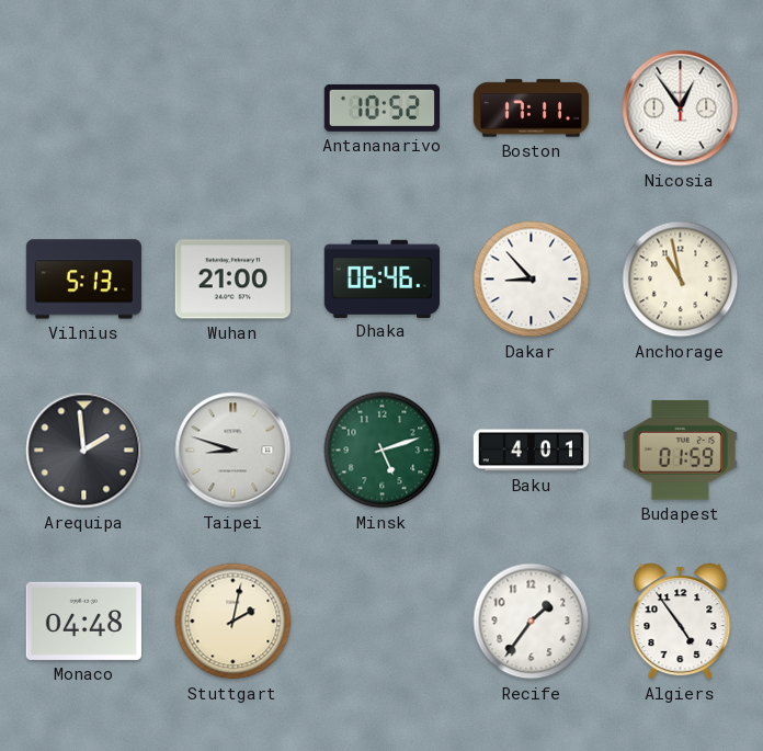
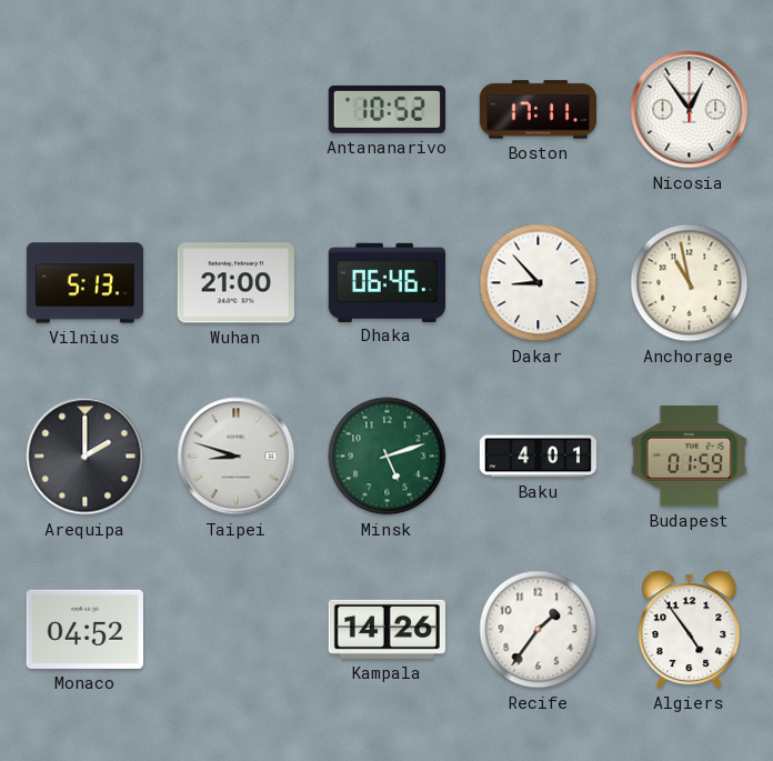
Arequipa: 1:59 -> 2:00
Monaco: 04:48 -> 04:52
Stuttgart: 2:02 -> none
Kampala: none -> 14:26
